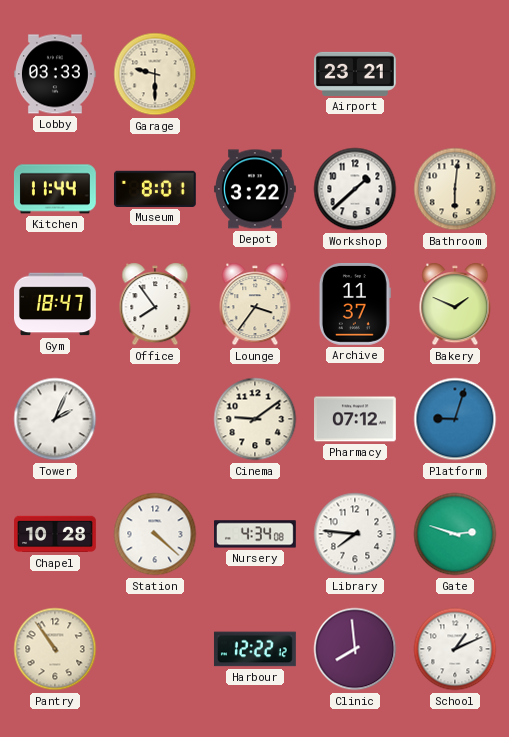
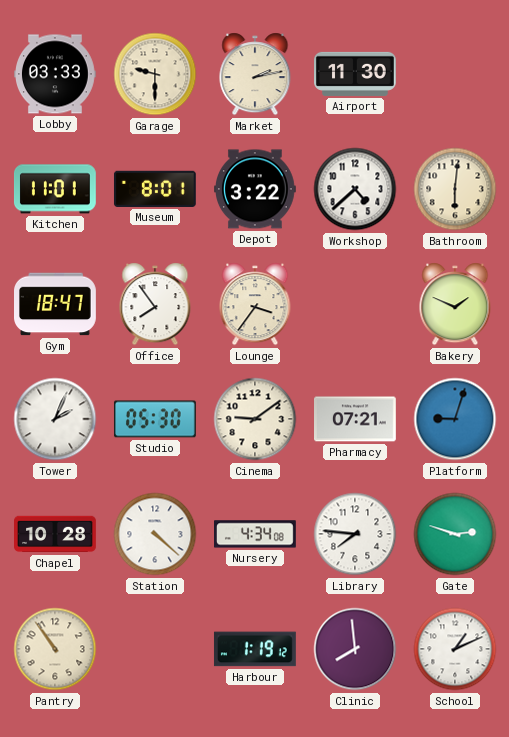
Market: none -> 2:13
Airport: 23:21 -> 11:30
Kitchen: 11:44 -> 11:01
Workshop: 1:38 -> 4:38
Archive: 11:37 -> none
Studio: none -> 05:30
Pharmacy: 07:12 -> 07:21
Harbour: 12:22 -> 1:19
